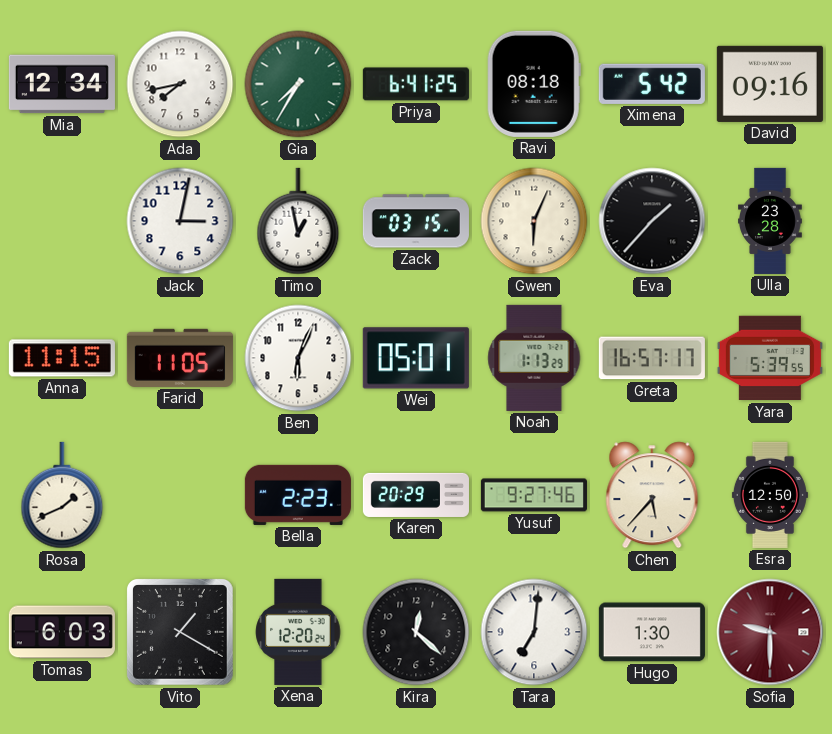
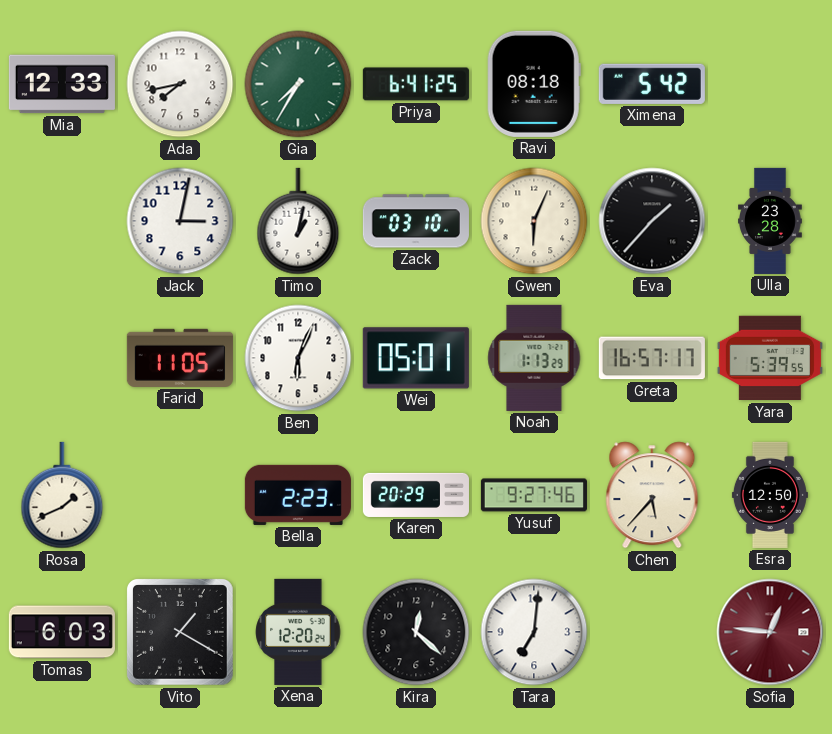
Mia: 12:34 -> 12:33
David: 09:16 -> none
Timo: 12:58 -> 1:02
Zack: 03:15 -> 03:10
Anna: 11:15 -> none
Hugo: 1:30 -> none
Sofia: 9:30 -> 12:46
